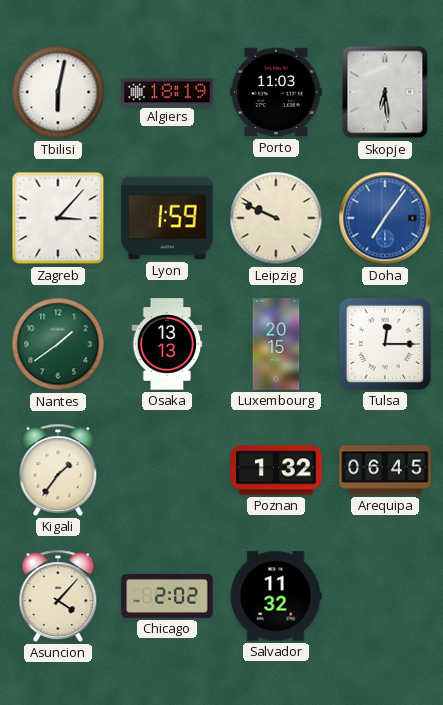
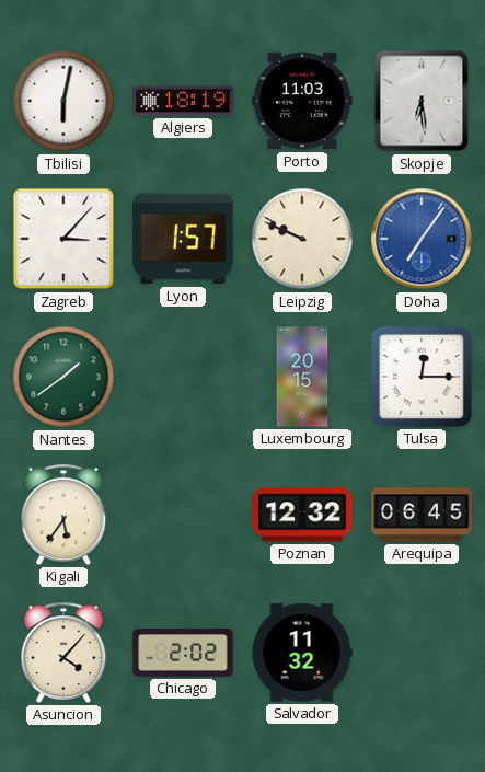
Lyon: 1:59 -> 1:57
Osaka: 13:13 -> none
Kigali: 1:36 -> 5:36
Poznan: 1:32 -> 12:32
